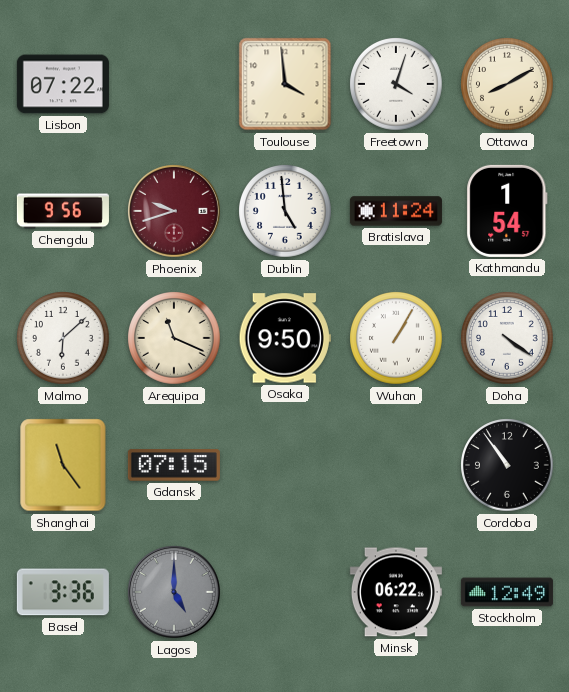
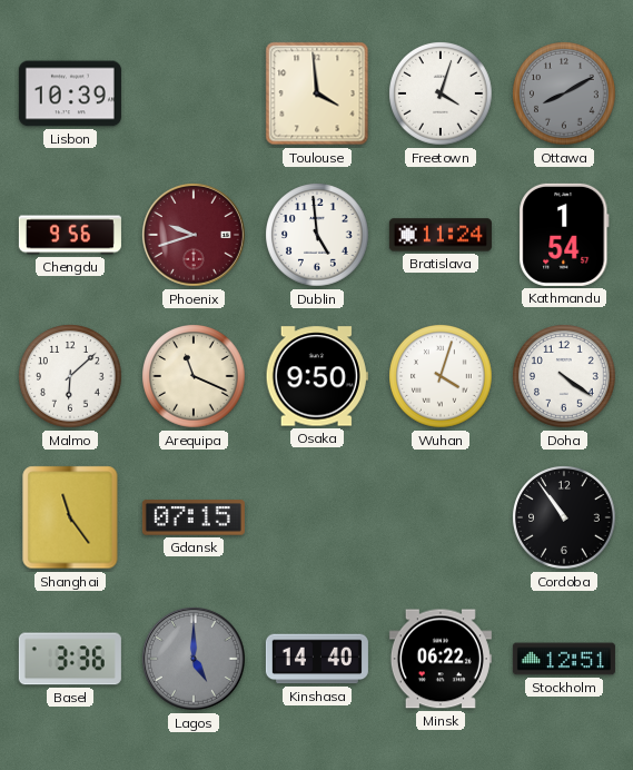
Lisbon: 07:22 -> 10:39
Ottawa dial: cream -> grey
Wuhan: 1:05 -> 4:03
Kinshasa: none -> 14:40
Stockholm: 12:49 -> 12:51
